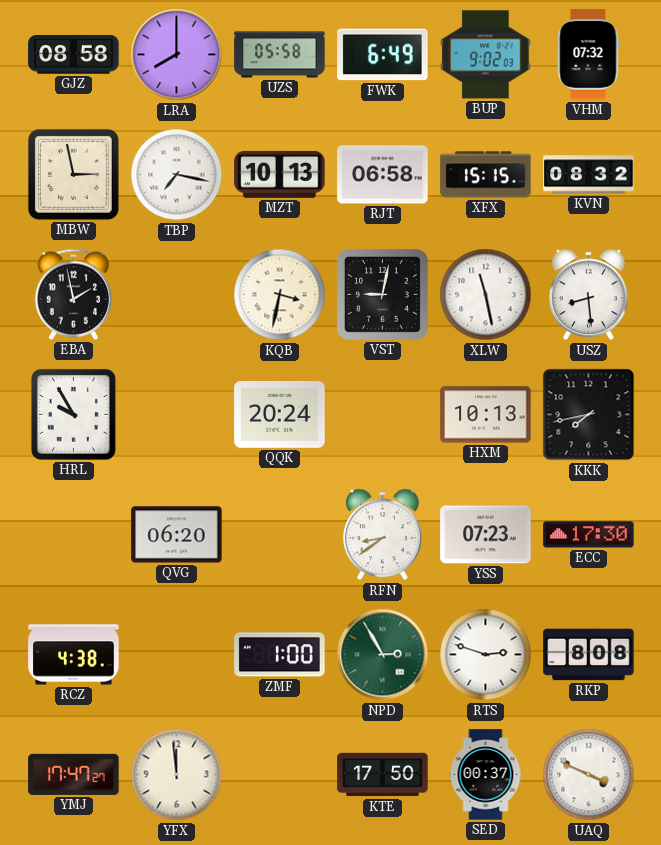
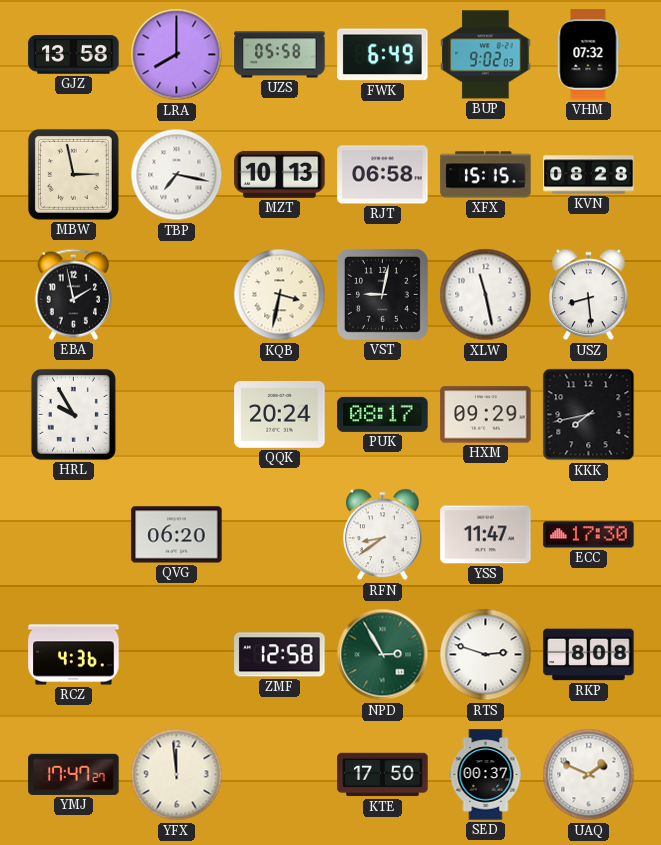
GJZ: 08:58 -> 13:58
KVN: 08:32 -> 08:28
PUK: none -> 08:17
HXM: 10:13 -> 09:29
YSS: 07:23 -> 11:47
RCZ: 4:38 -> 4:36
ZMF: 1:00 -> 12:58
UAQ: 3:49 -> 1:49
